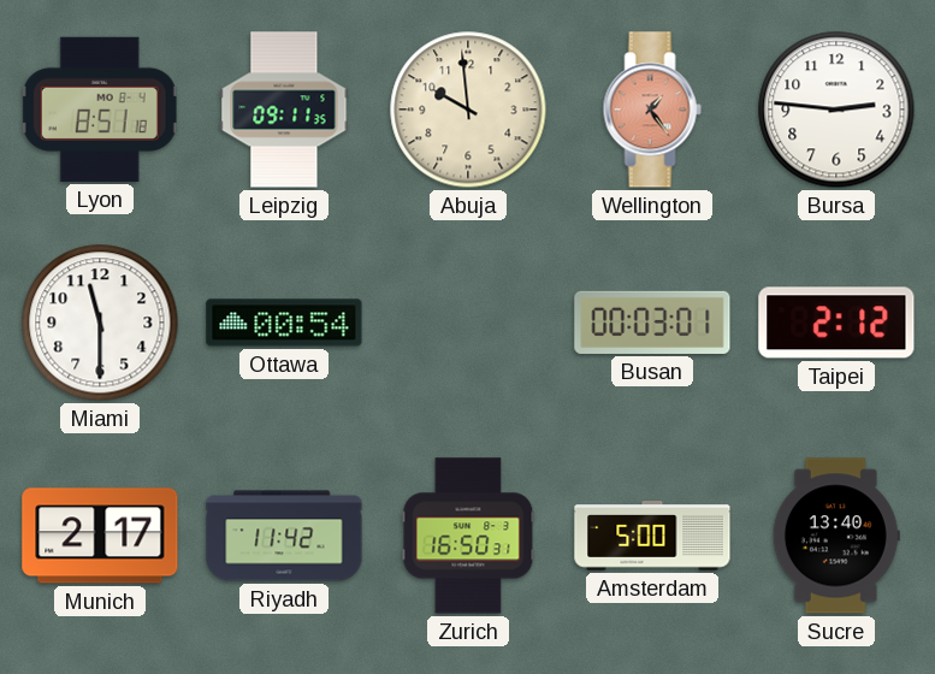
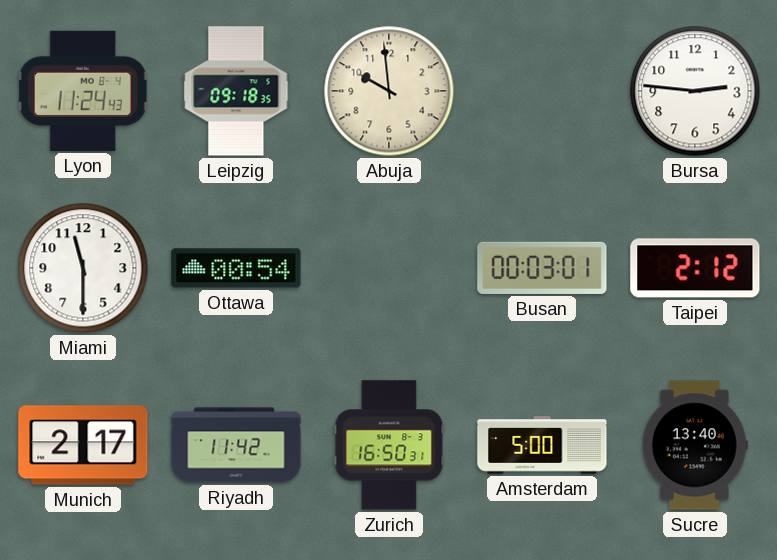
Lyon: 8:51 -> 11:24
Leipzig: 09:11 -> 09:18
Wellington: 1:24 -> none
